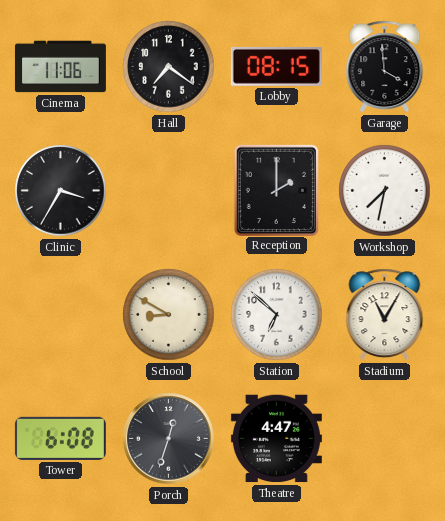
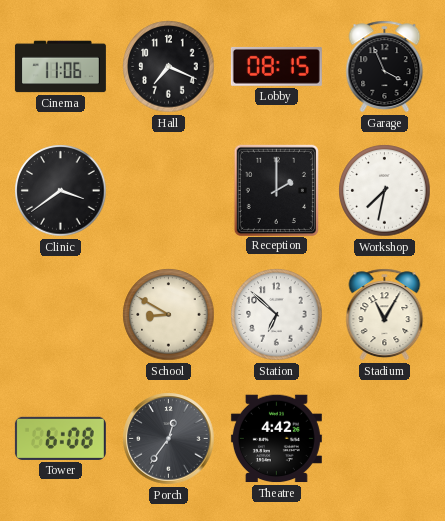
Hall: 7:21 -> 7:19
Garage: 3:59 -> 3:56
Clinic: 3:35 -> 3:39
Porch: 12:33 -> 12:36
Theatre: 4:47 -> 4:42
